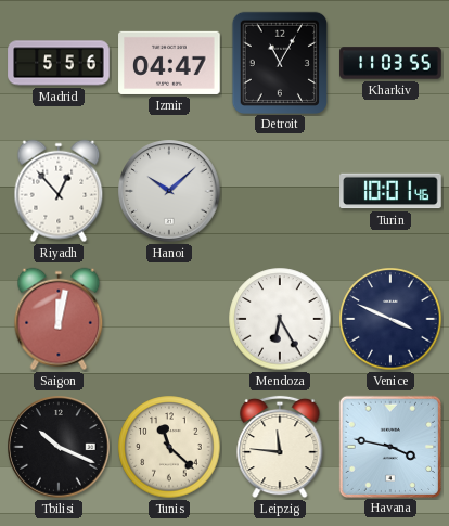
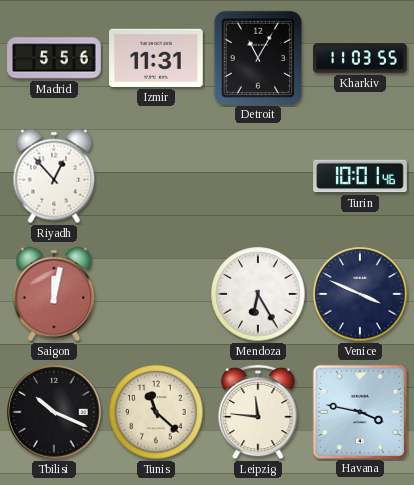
Izmir: 04:47 -> 11:31
Hanoi: 10:08 -> none
